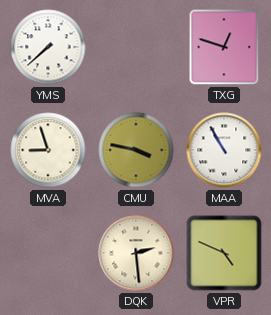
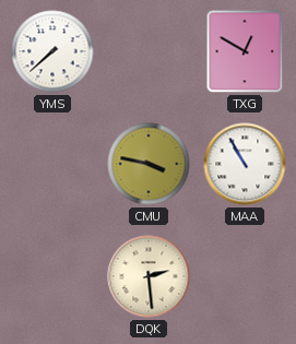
TXG: 12:48 -> 12:50
MVA: 8:57 -> none
VPR: 4:49 -> none
